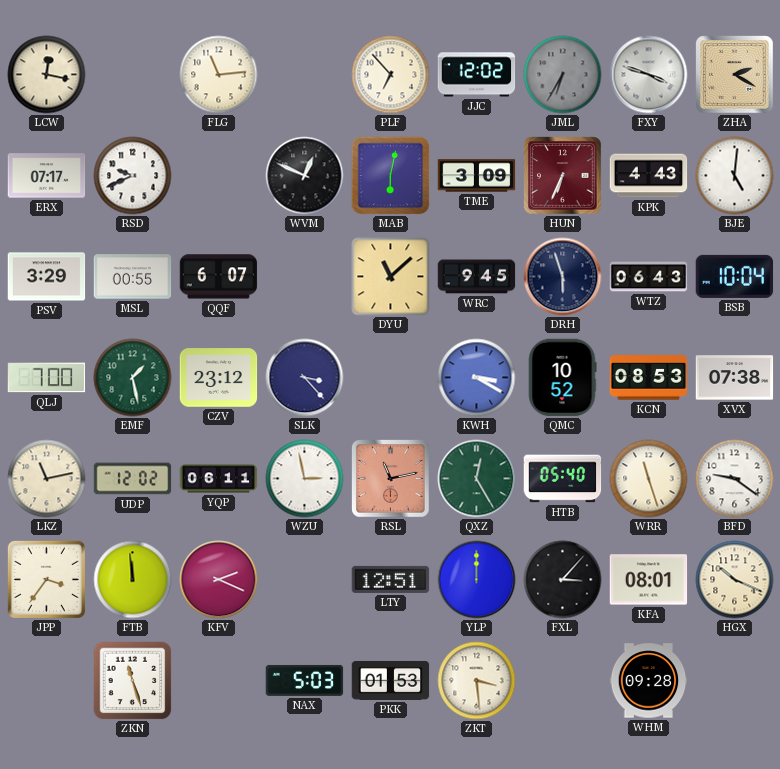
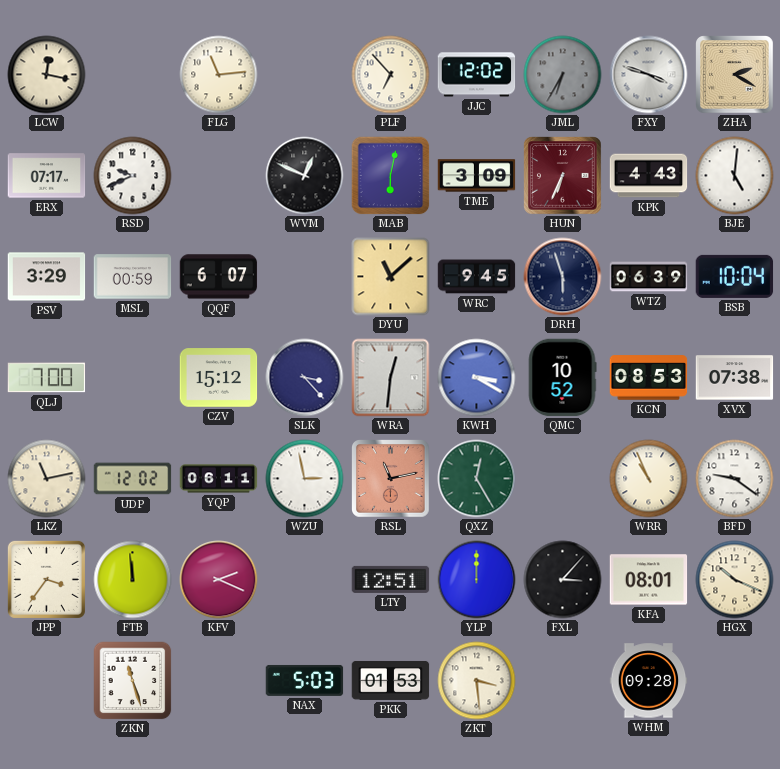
MSL: 00:55 -> 00:59
WTZ: 06:43 -> 06:39
EMF: 1:28 -> none
CZV: 23:12 -> 15:12
WRA: none -> 12:31
HTB: 05:40 -> none
WRR: 11:27 -> 10:56
